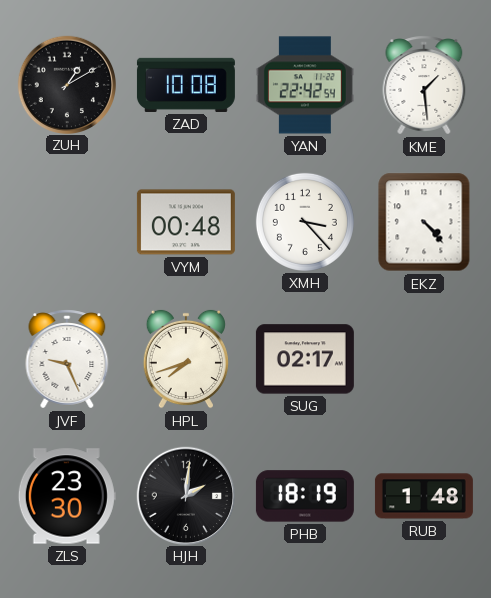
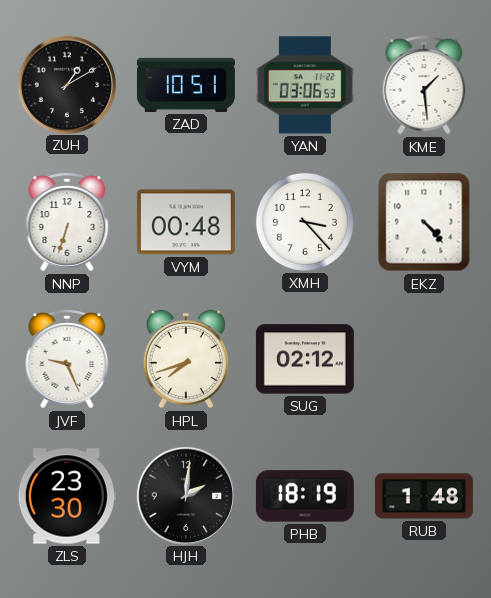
ZAD: 10:08 -> 10:51
YAN: 22:42 -> 03:06
NNP: none -> 6:33
SUG: 02:17 -> 02:12
